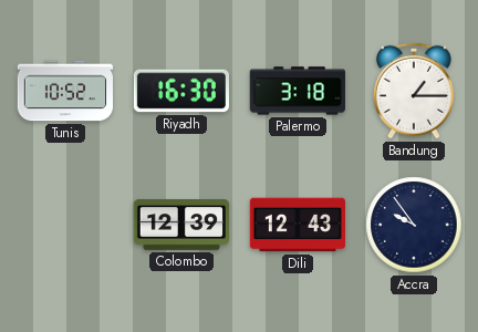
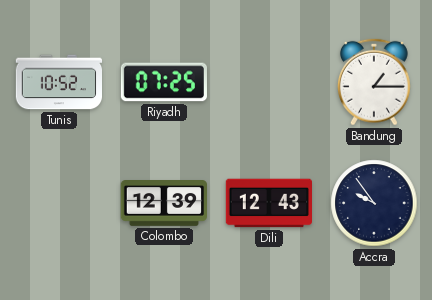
Riyadh: 16:30 -> 07:25
Palermo: 3:18 -> none
